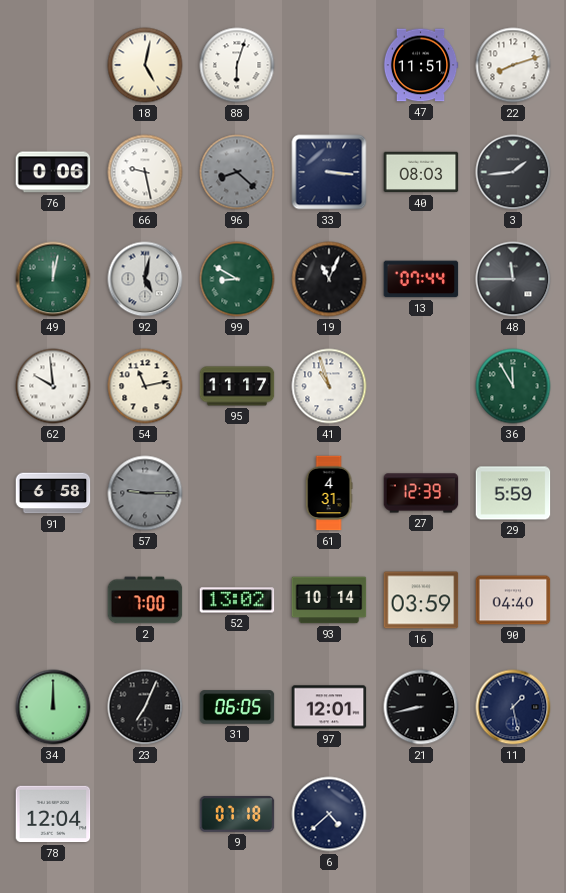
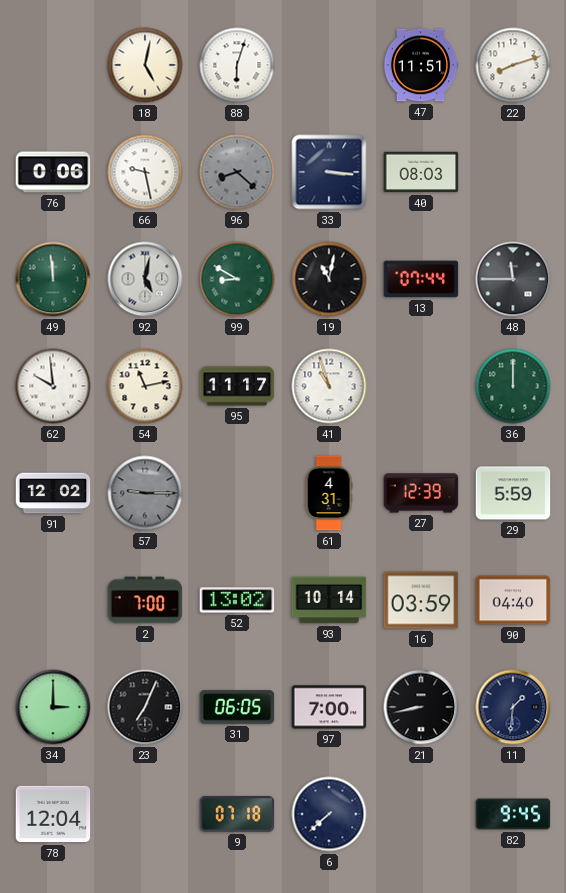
3: 1:44 -> none
49: 12:02 -> 11:59
19: 11:04 -> 11:02
36: 11:55 -> 12:00
91: 6:58 -> 12:02
34: 12:00 -> 3:00
97: 12:01 -> 7:00
11: 1:28 -> 1:31
6: 4:38 -> 7:38
82: none -> 9:45
